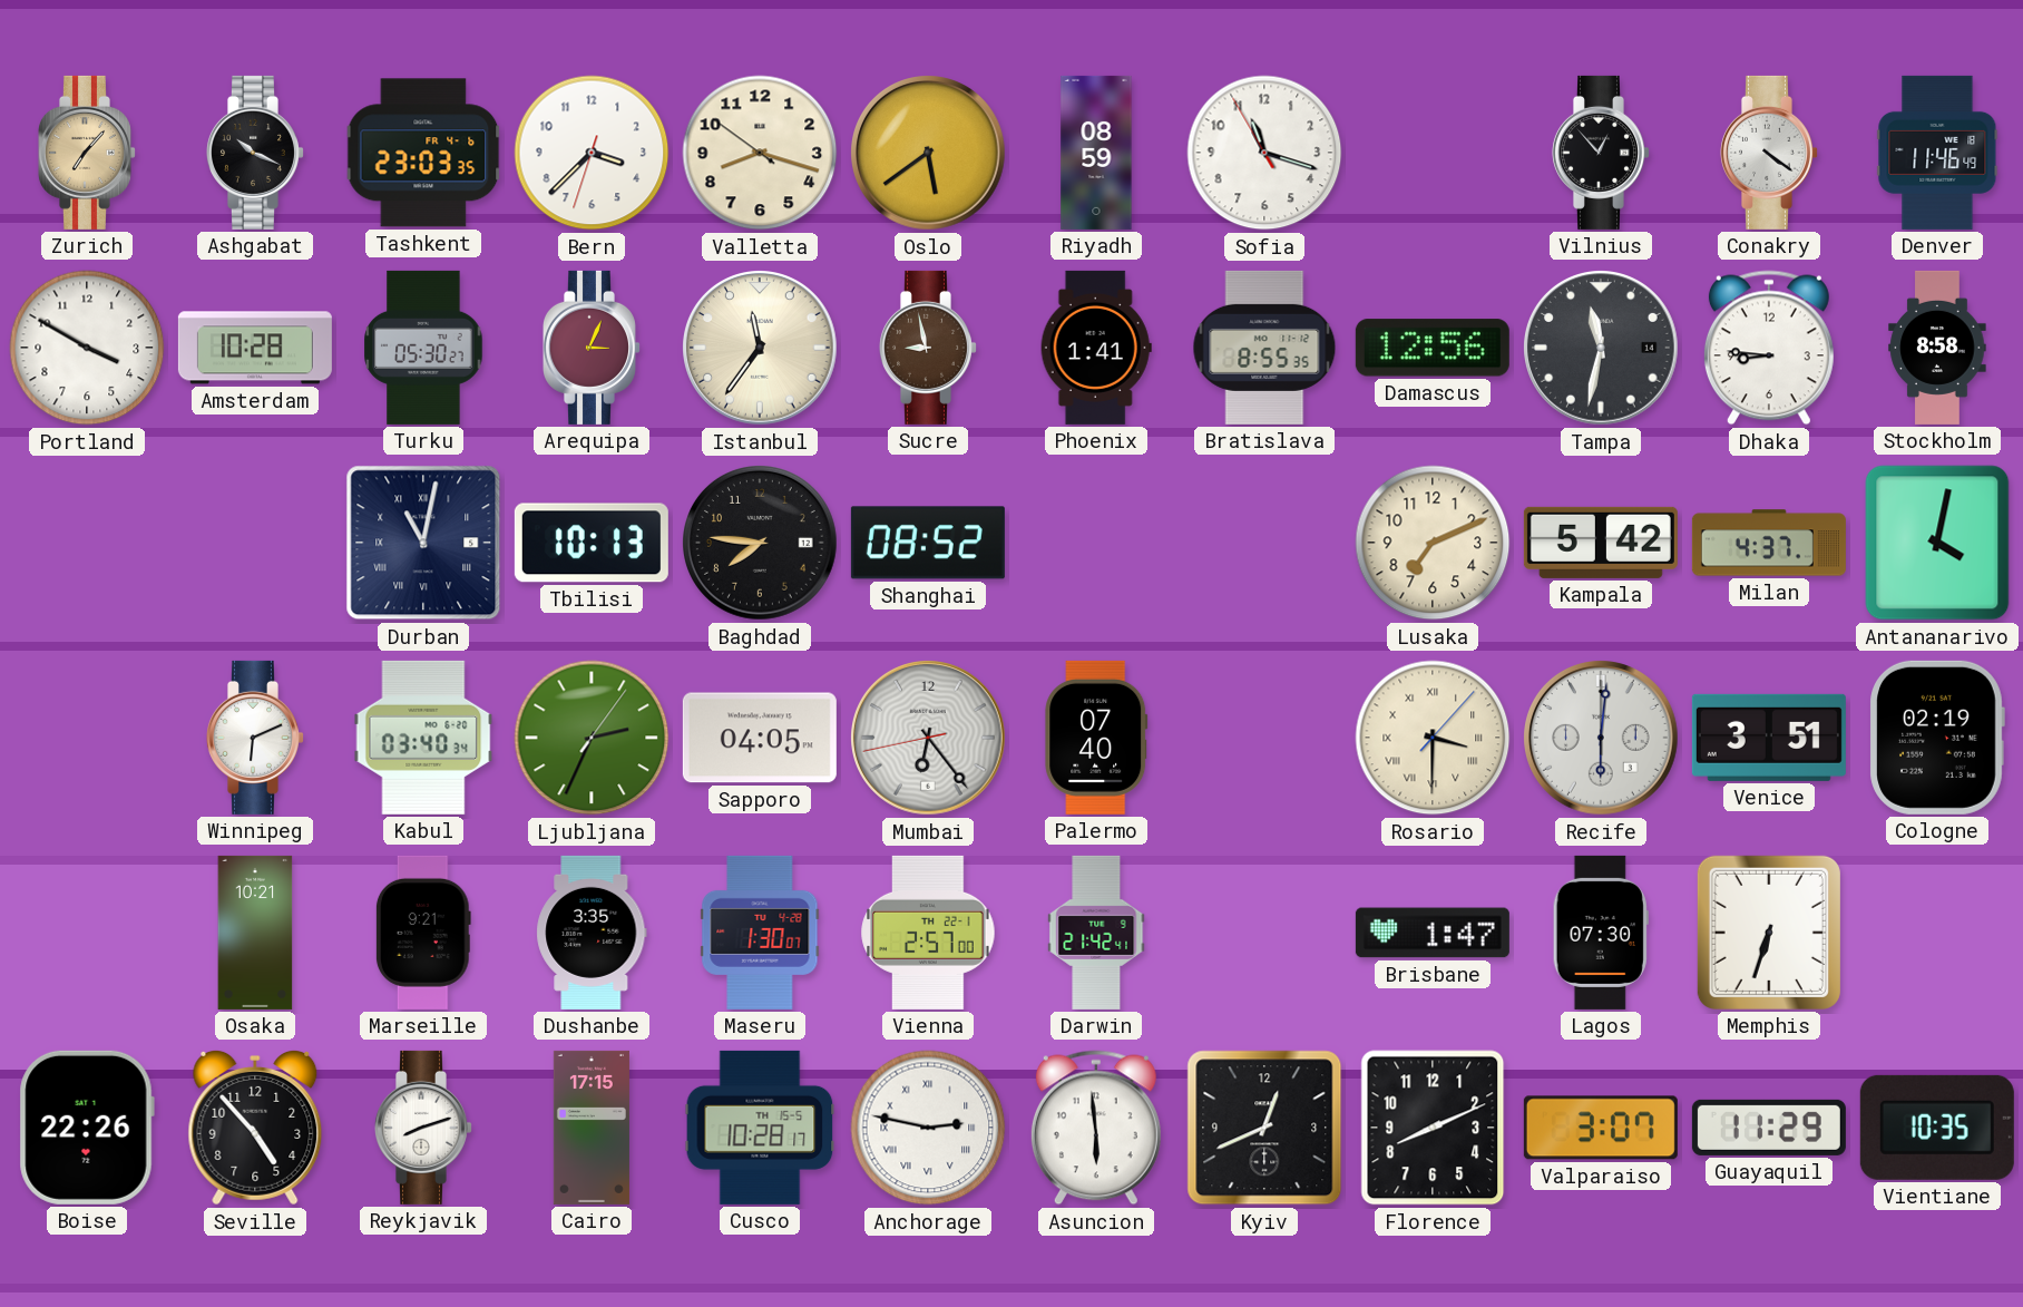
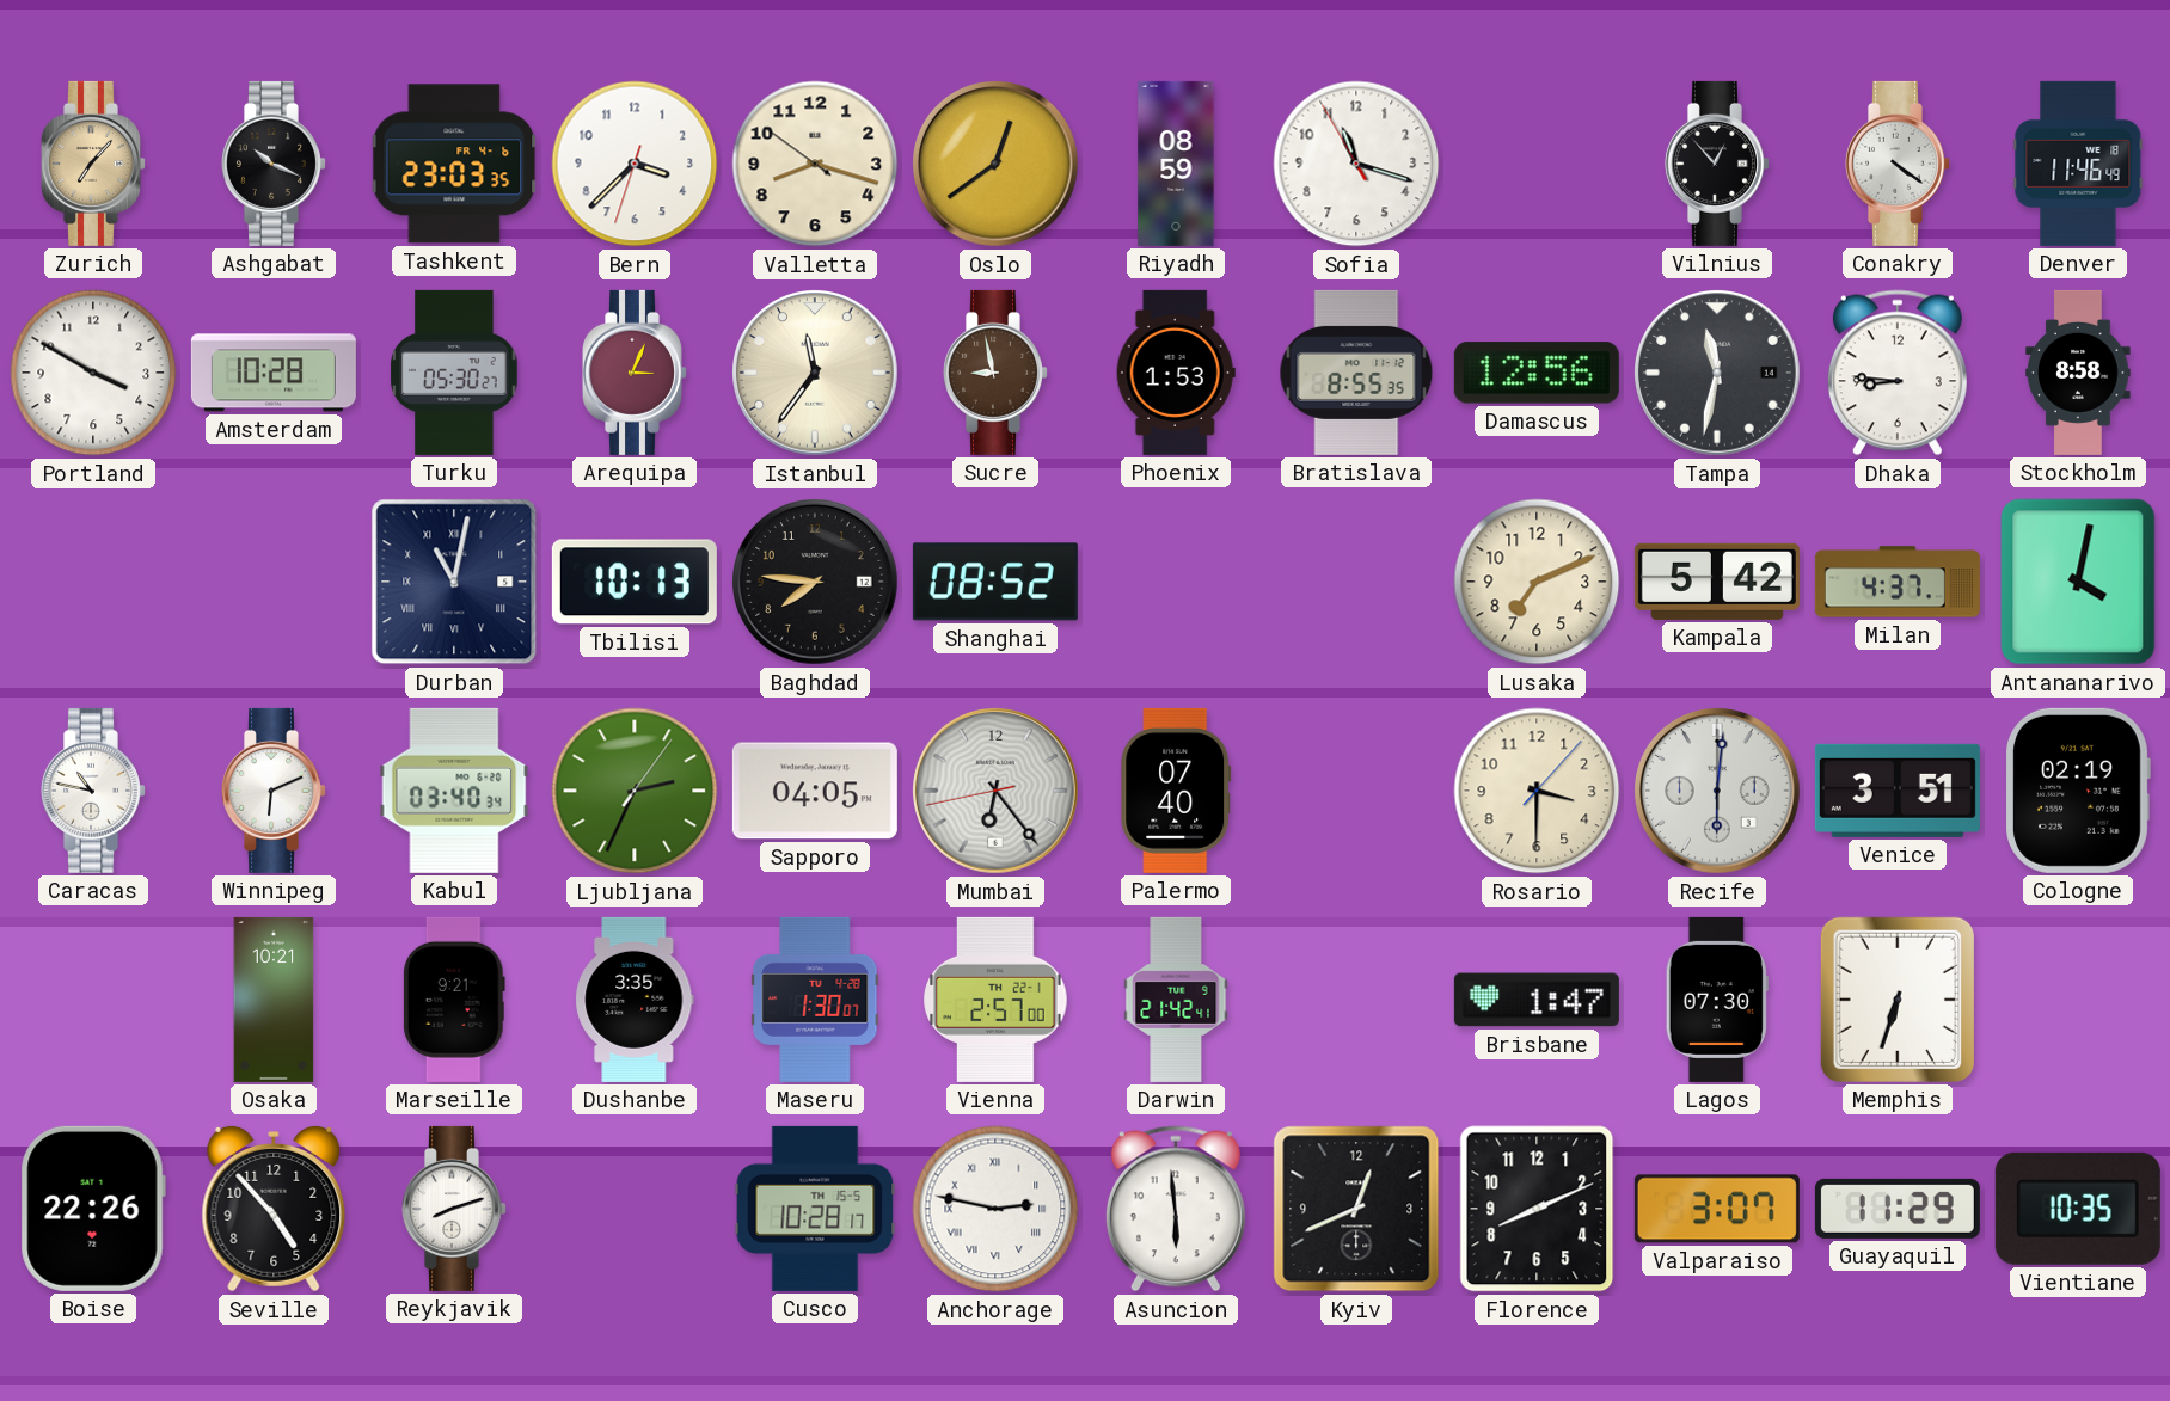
Oslo: 5:39 -> 12:39
Phoenix: 1:41 -> 1:53
Caracas: none -> 10:47
Rosario numerals: Roman -> Arabic
Cairo: 17:15 -> none
